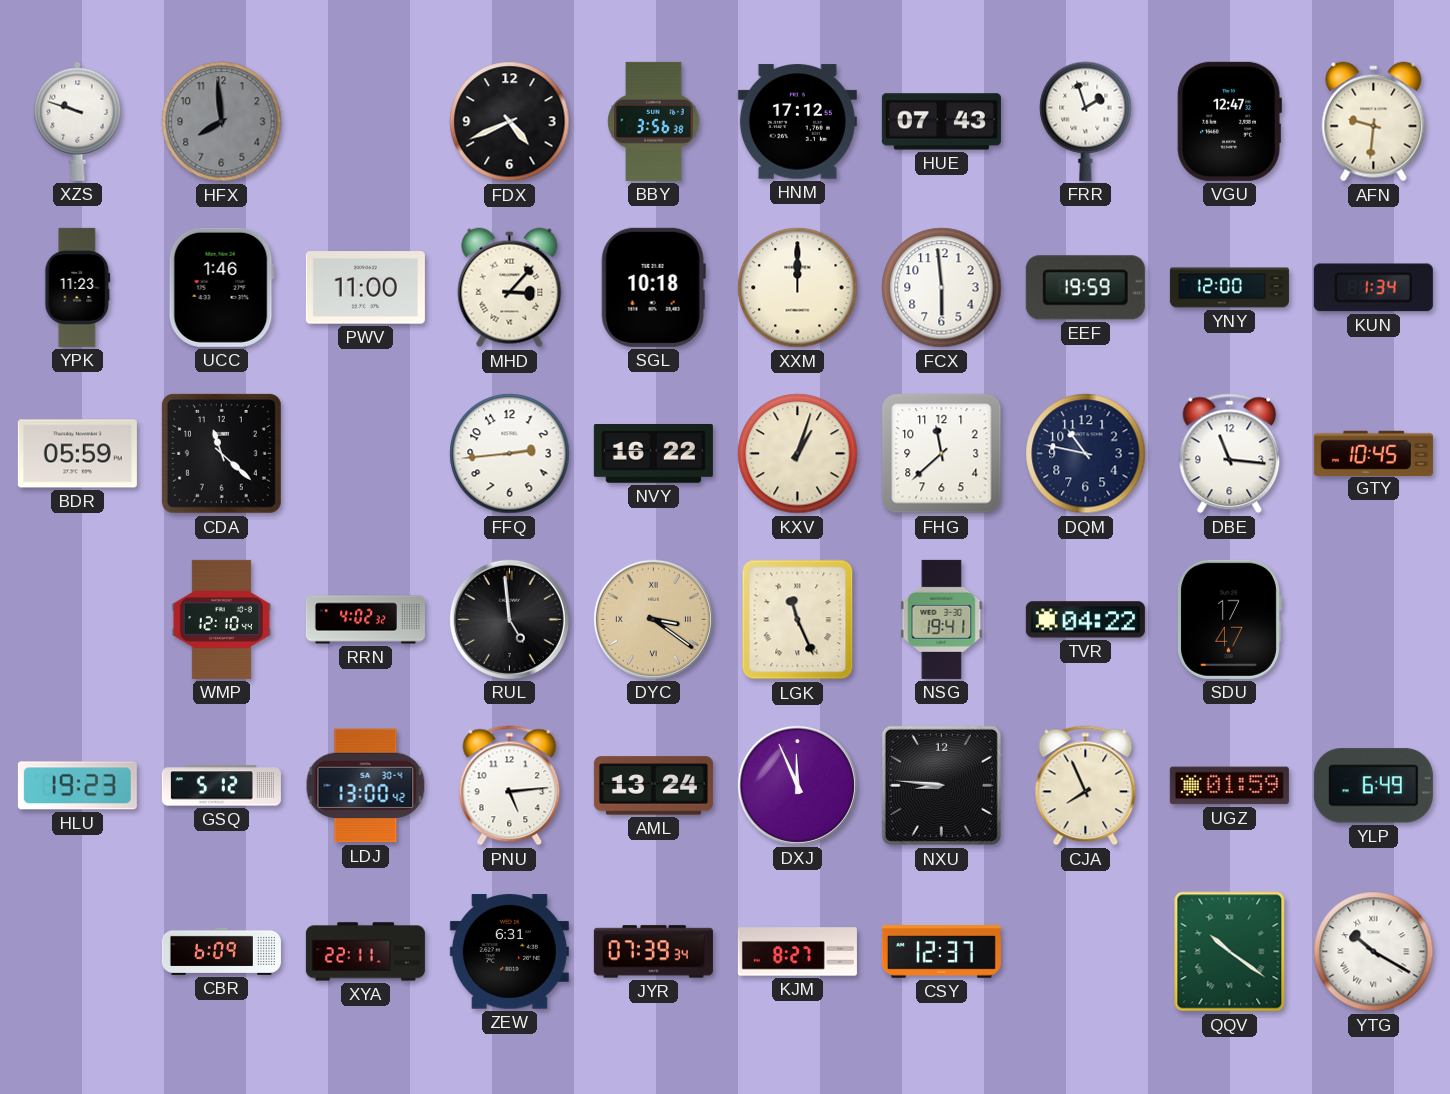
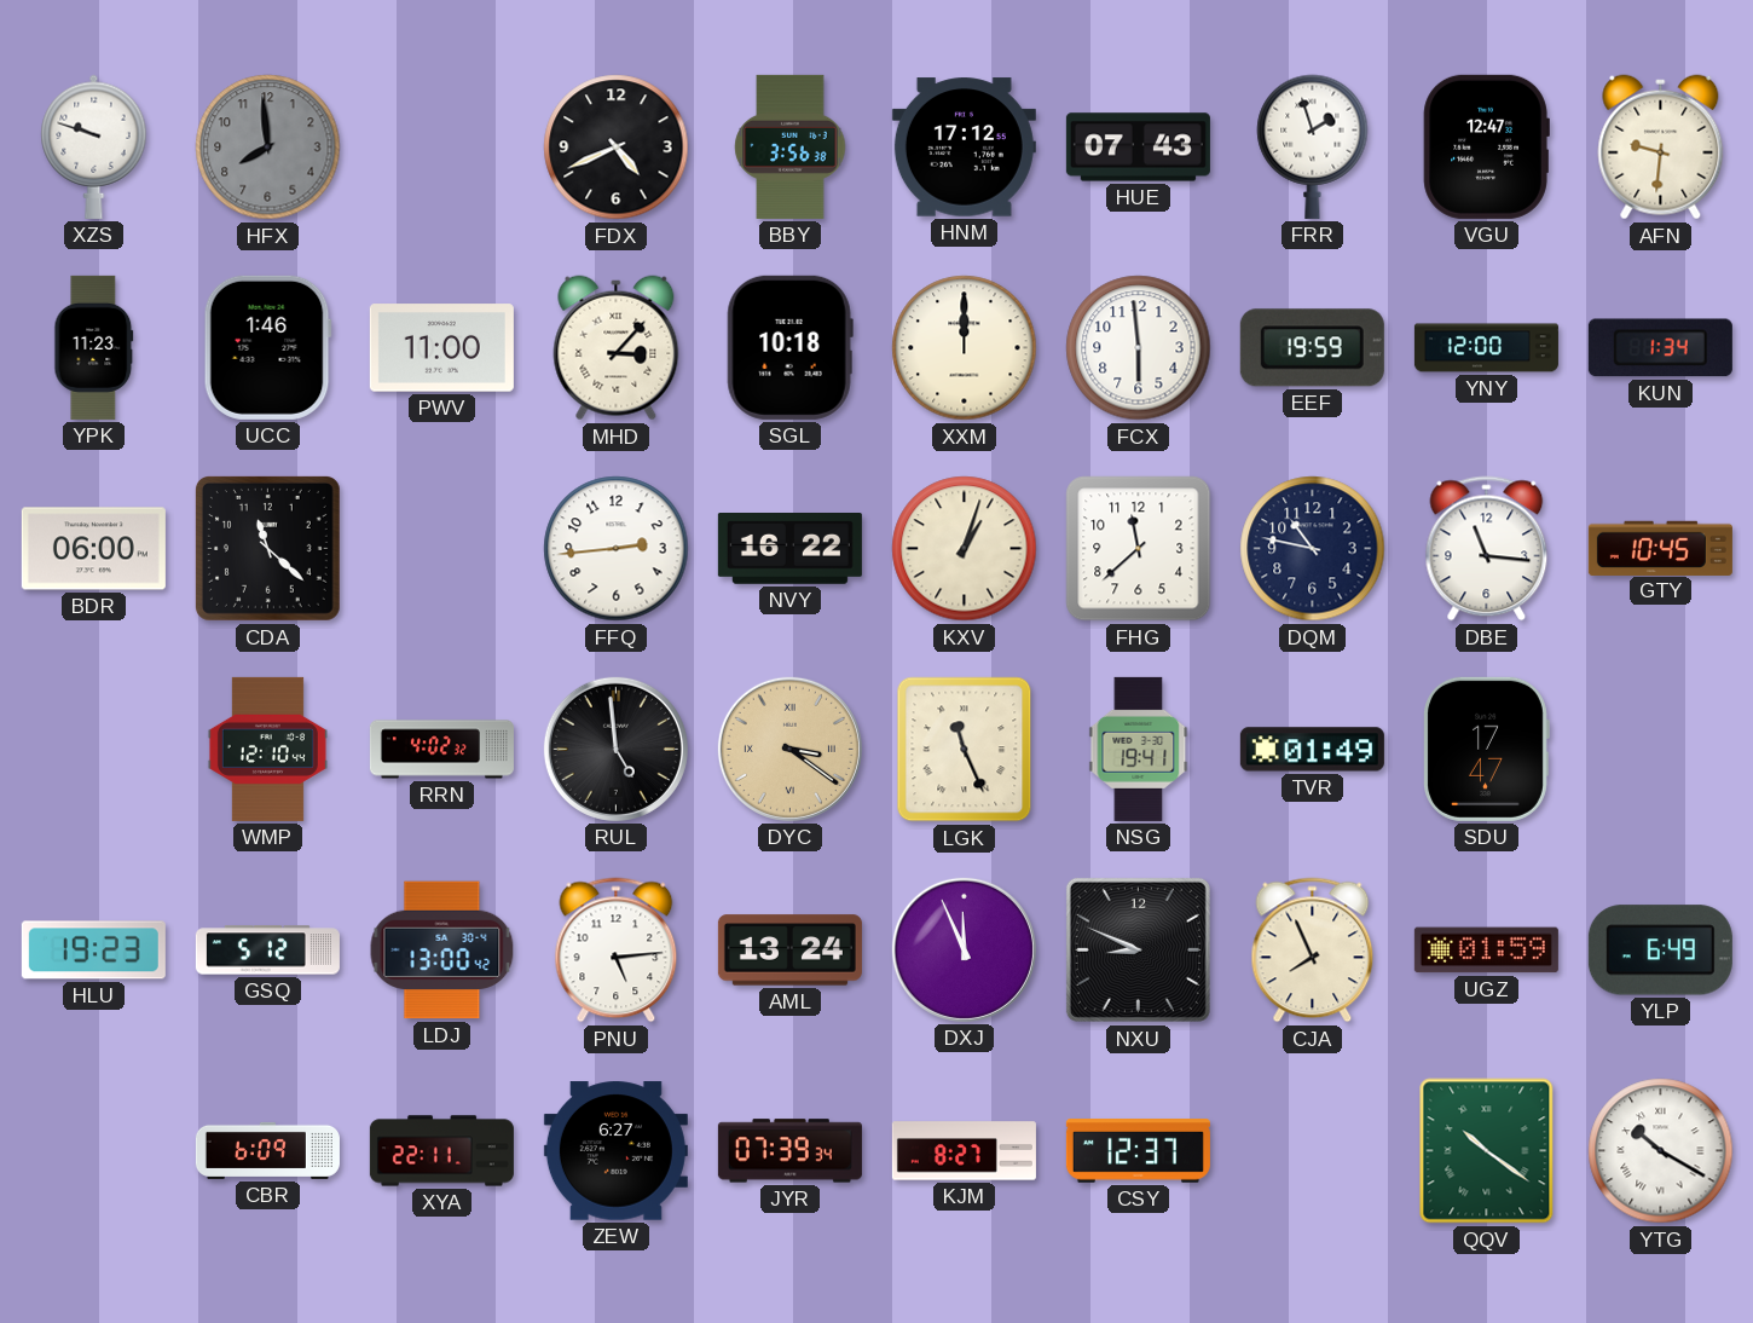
BDR: 05:59 -> 06:00
TVR: 04:22 -> 01:49
NXU: 8:46 -> 8:49
ZEW: 6:31 -> 6:27
